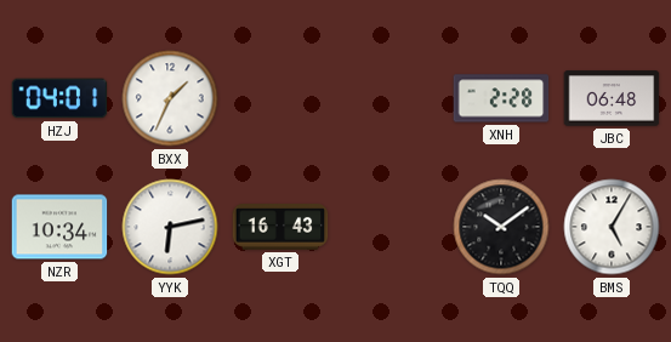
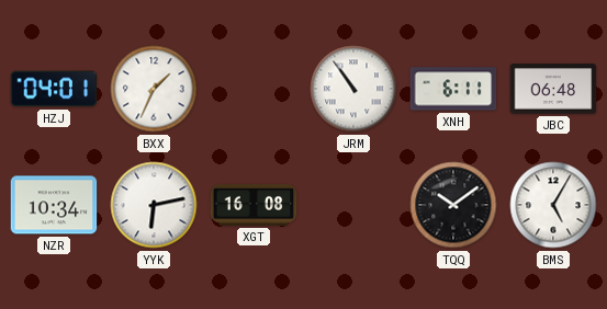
JRM: none -> 10:54
XNH: 2:28 -> 6:11
XGT: 16:43 -> 16:08
